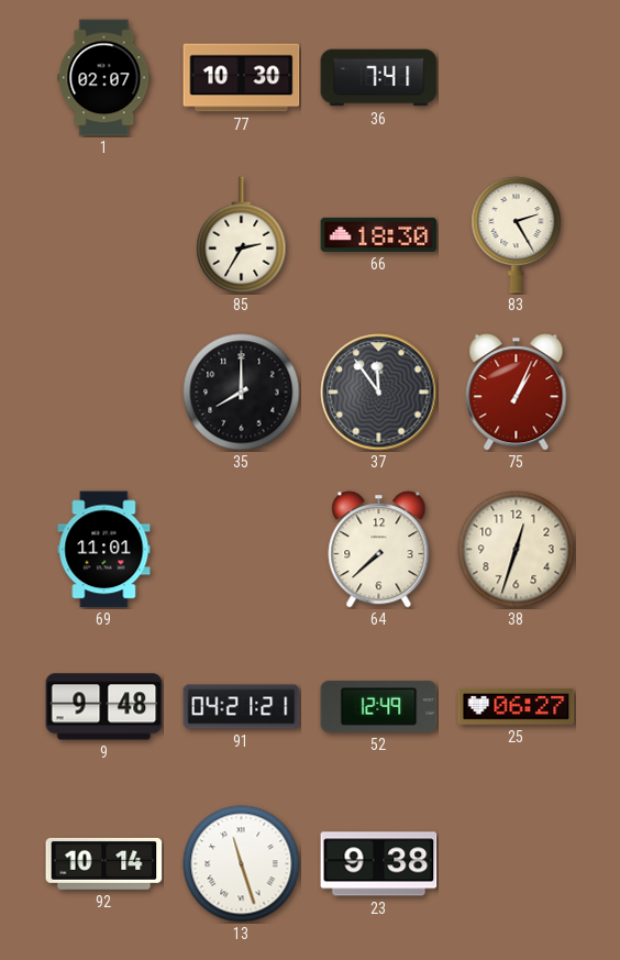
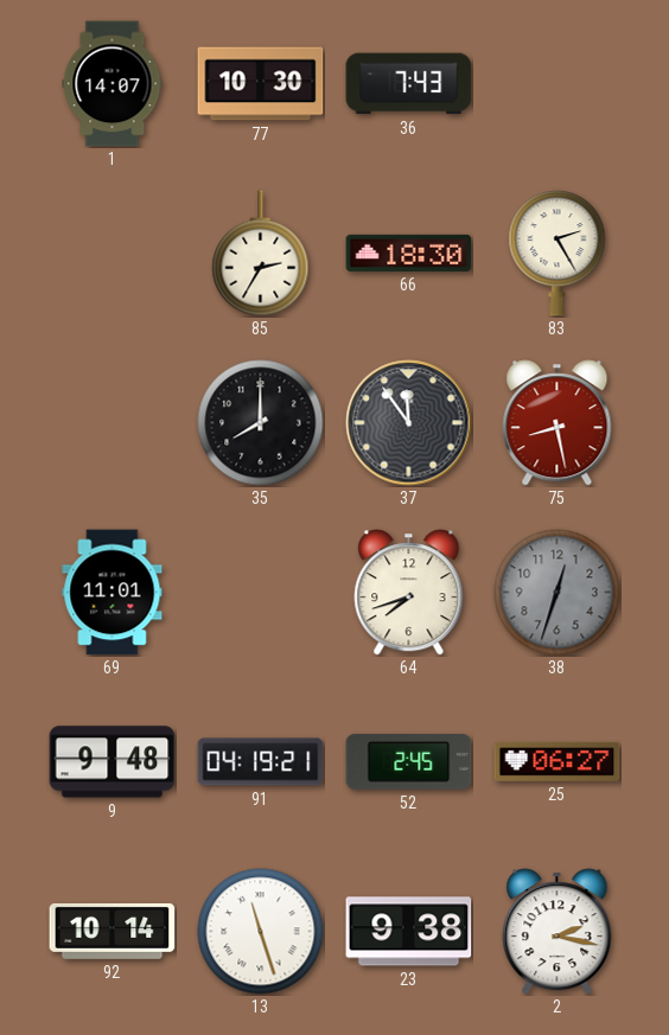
1: 02:07 -> 14:07
36: 7:41 -> 7:43
75: 1:04 -> 8:28
64: 7:38 -> 7:42
38 dial: cream -> grey
91: 04:21 -> 04:19
52: 12:49 -> 2:45
2: none -> 2:17
